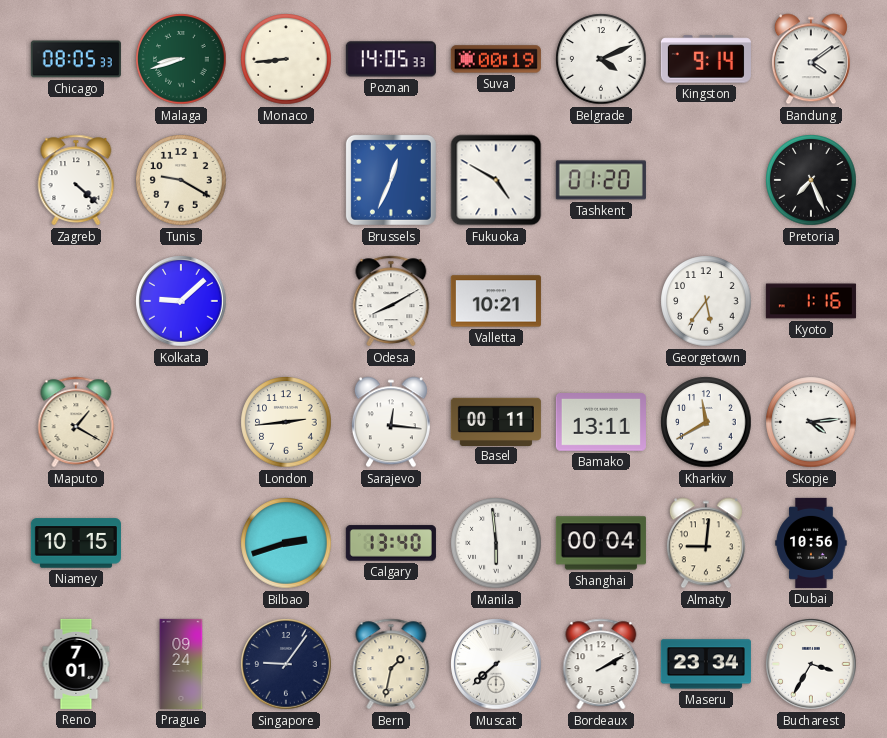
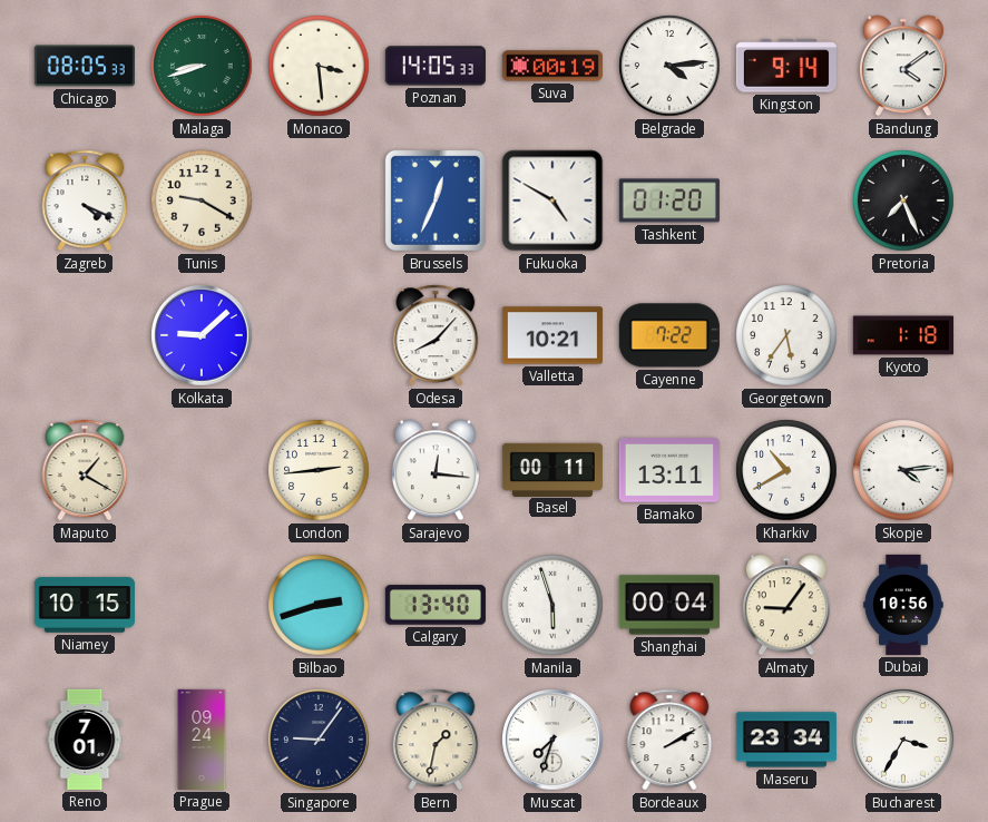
Monaco: 8:44 -> 3:29
Belgrade: 4:11 -> 4:14
Zagreb: 4:22 -> 4:19
Odesa: 8:10 -> 8:07
Cayenne: none -> 7:22
Kyoto: 1:16 -> 1:18
Kharkiv: 11:40 -> 10:40
Manila: 5:59 -> 5:57
Almaty: 9:01 -> 9:06
Muscat: 7:38 -> 7:33
